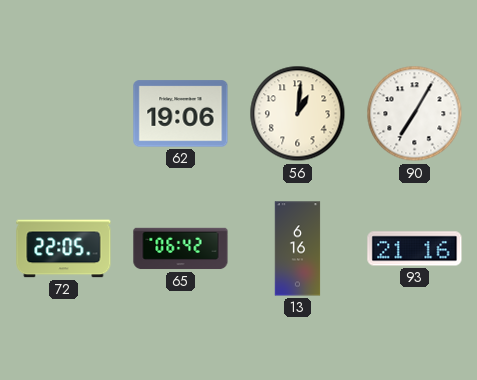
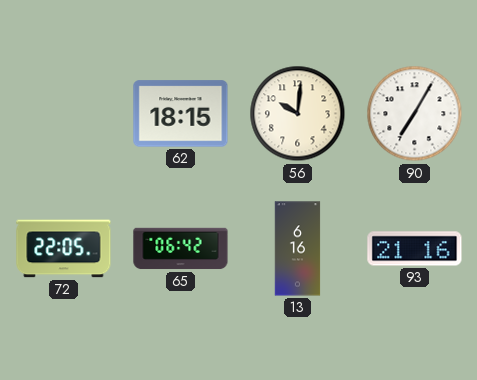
62: 19:06 -> 18:15
56: 1:01 -> 10:01
